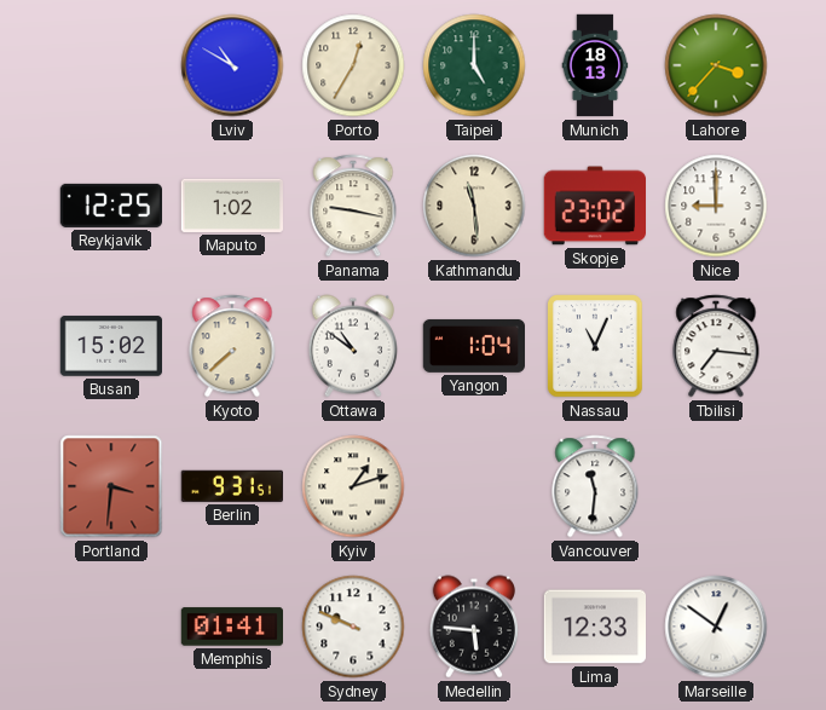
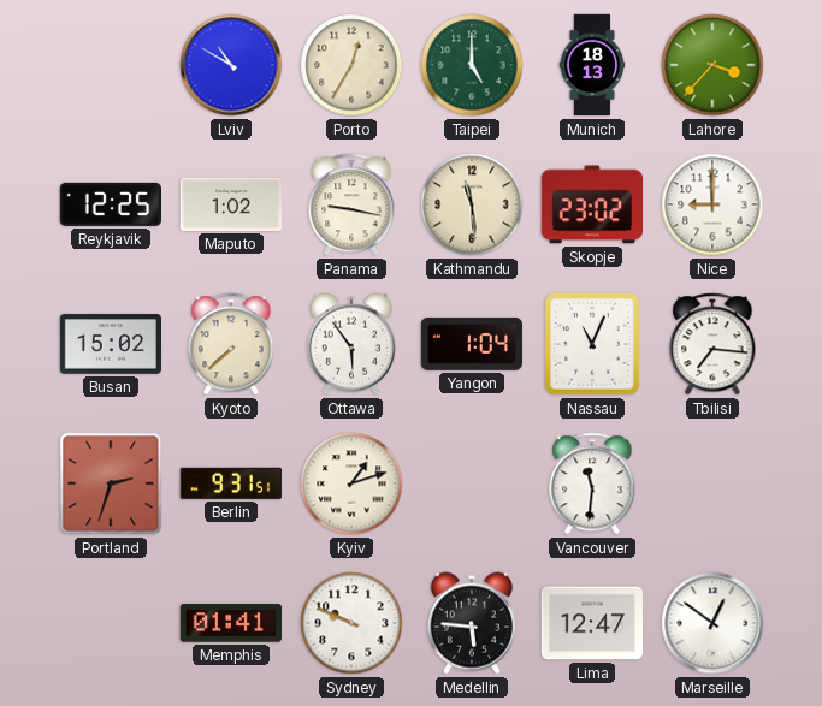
Ottawa: 10:51 -> 5:54
Portland: 3:31 -> 2:33
Lima: 12:33 -> 12:47
